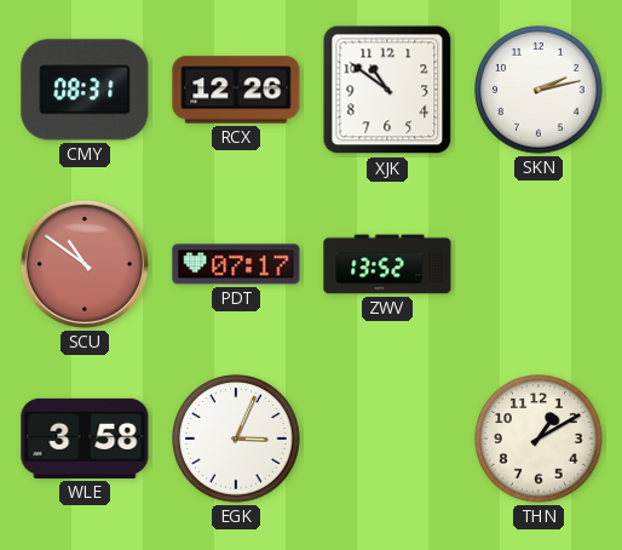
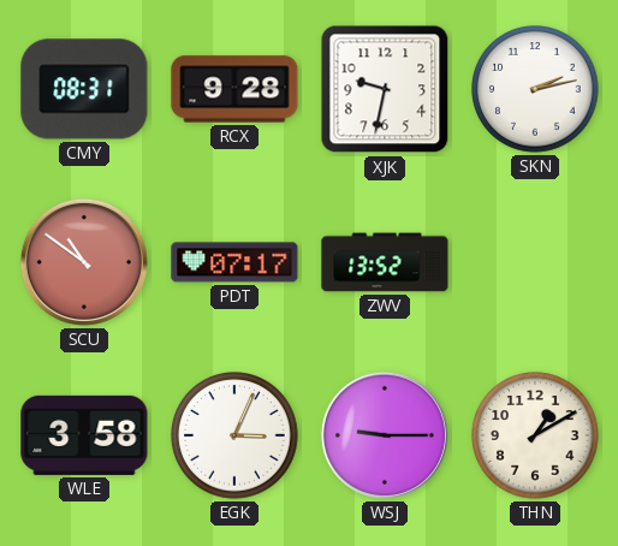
RCX: 12:26 -> 9:28
XJK: 10:51 -> 9:32
WSJ: none -> 9:15
